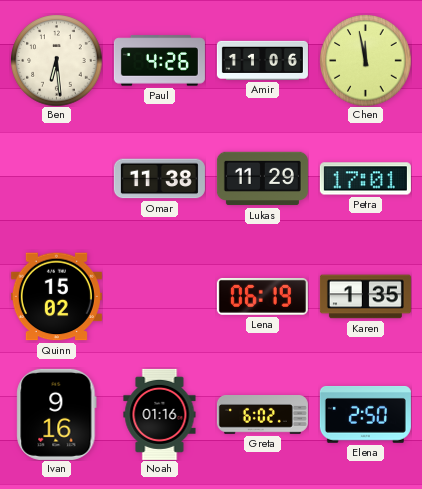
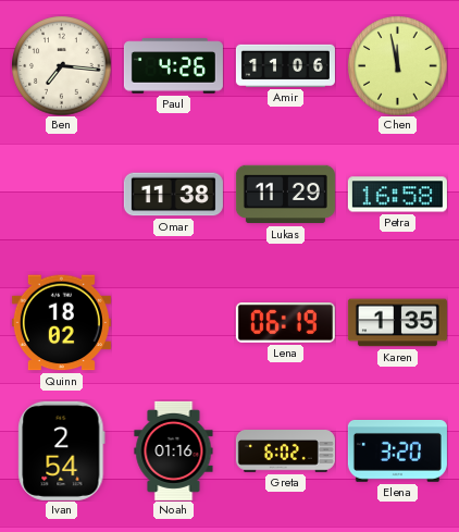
Ben: 6:29 -> 7:16
Petra: 17:01 -> 16:58
Quinn: 15:02 -> 18:02
Ivan: 9:16 -> 2:54
Elena: 2:50 -> 3:20
